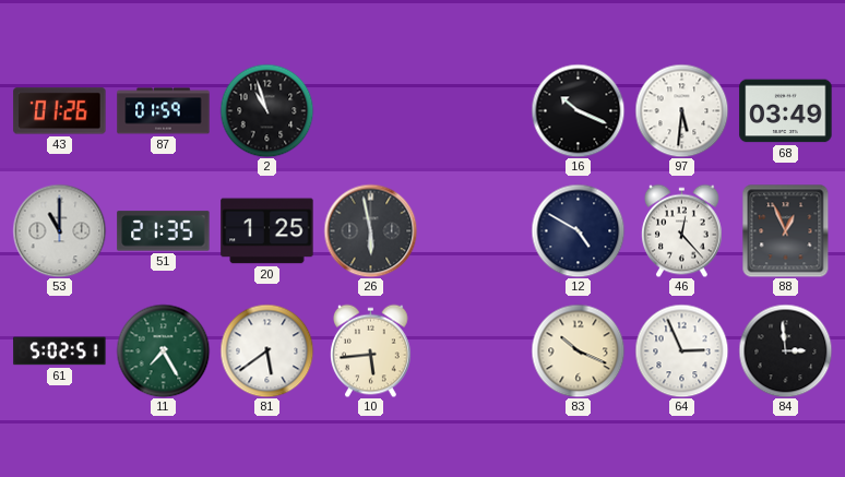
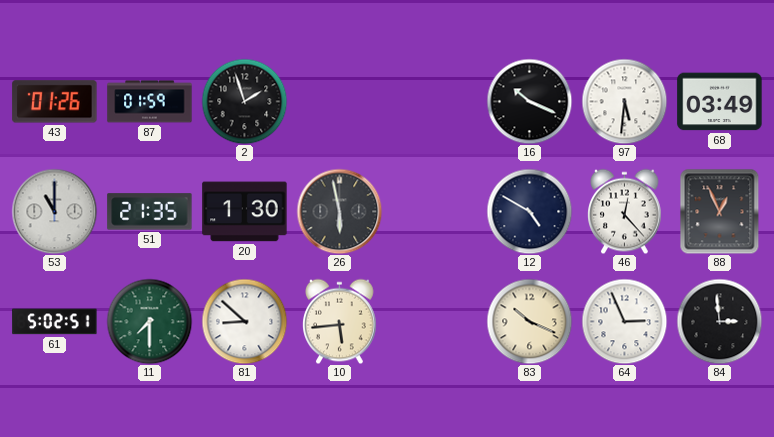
2: 10:57 -> 1:57
20: 1:25 -> 1:30
11: 7:25 -> 7:30
81: 5:39 -> 8:52
